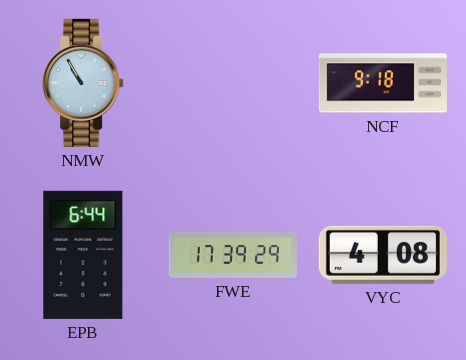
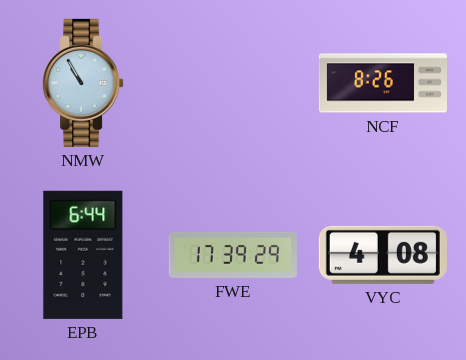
NCF: 9:18 -> 8:26
